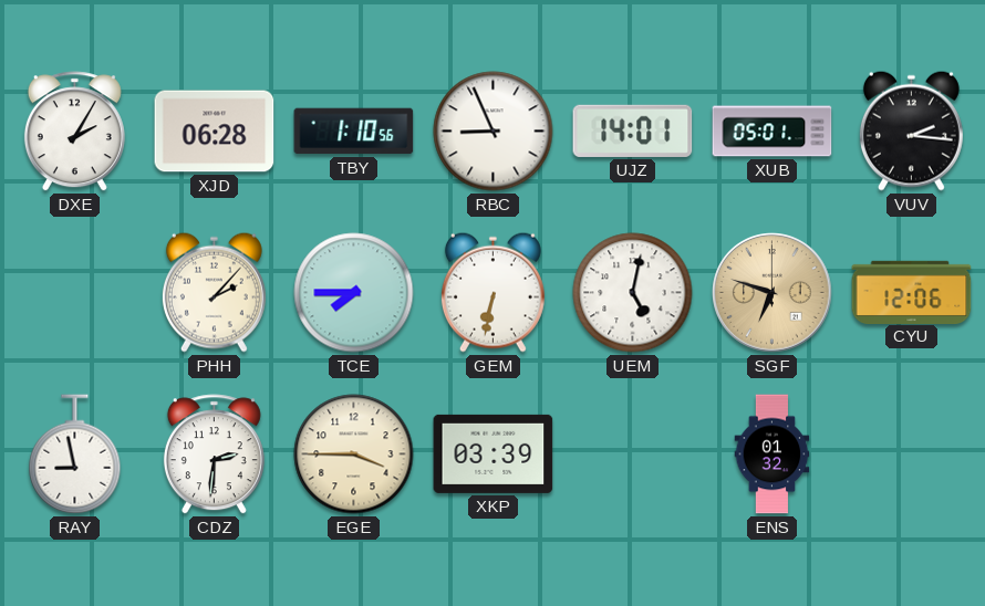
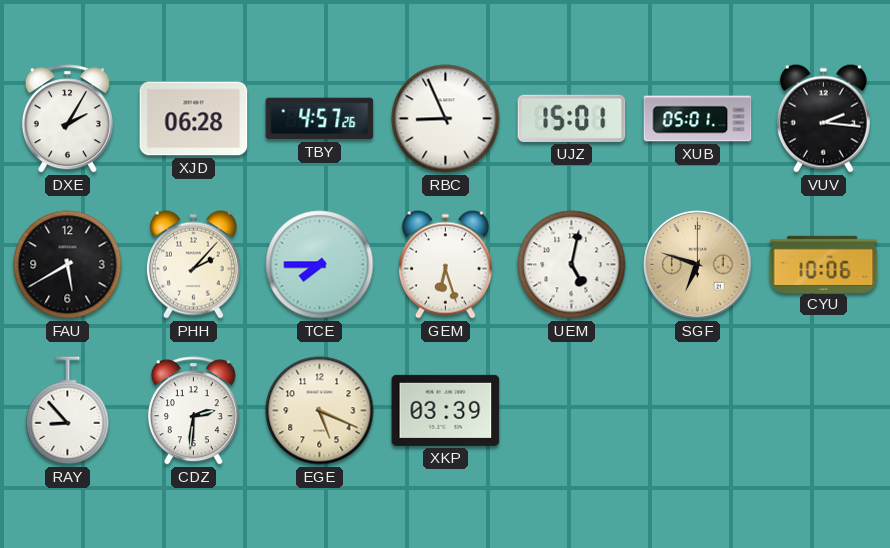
TBY: 1:10 -> 4:57
UJZ: 14:01 -> 15:01
FAU: none -> 5:40
GEM: 6:32 -> 6:27
CYU: 12:06 -> 10:06
RAY: 8:58 -> 8:53
EGE: 3:45 -> 5:19
ENS: 01:32 -> none
